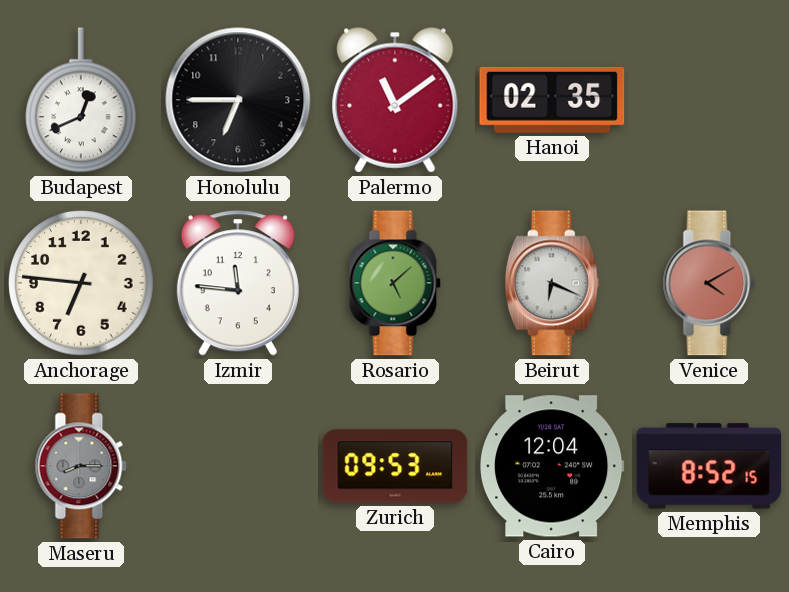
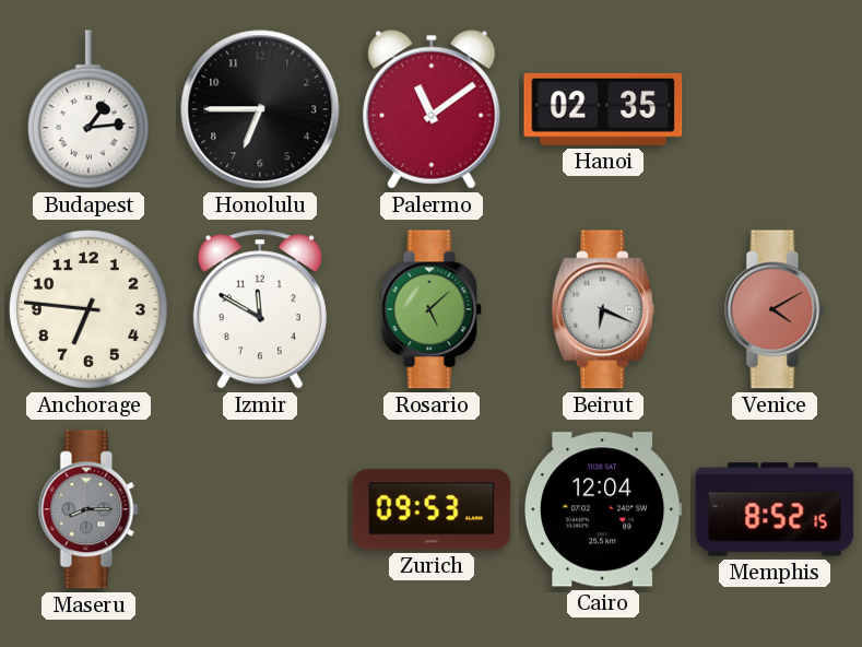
Budapest: 12:41 -> 1:14
Izmir: 11:46 -> 11:50
